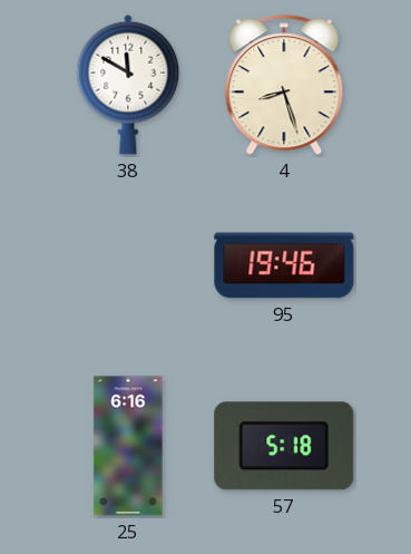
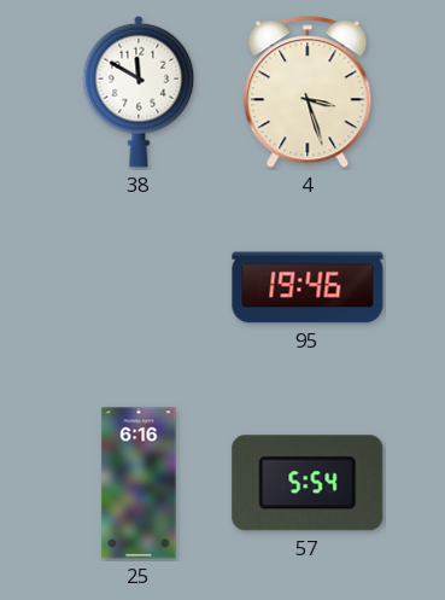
4: 8:27 -> 3:27
57: 5:18 -> 5:54
